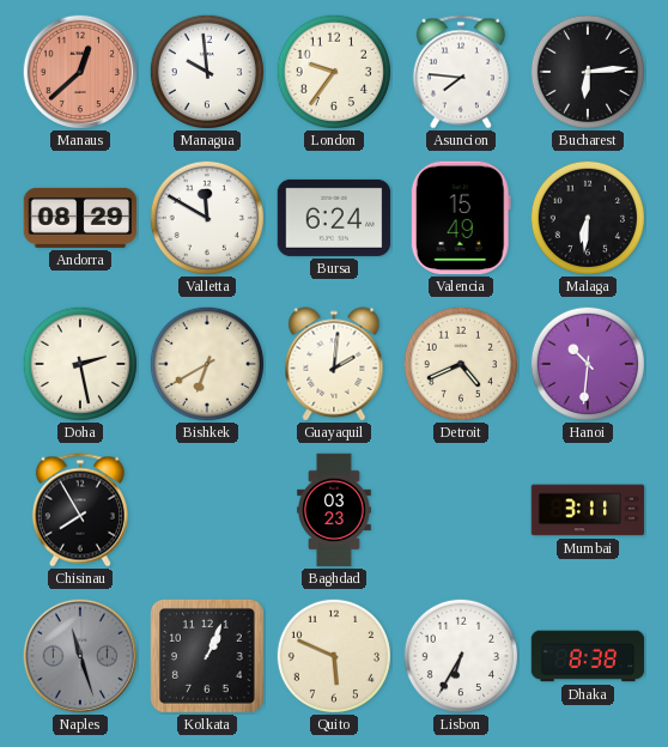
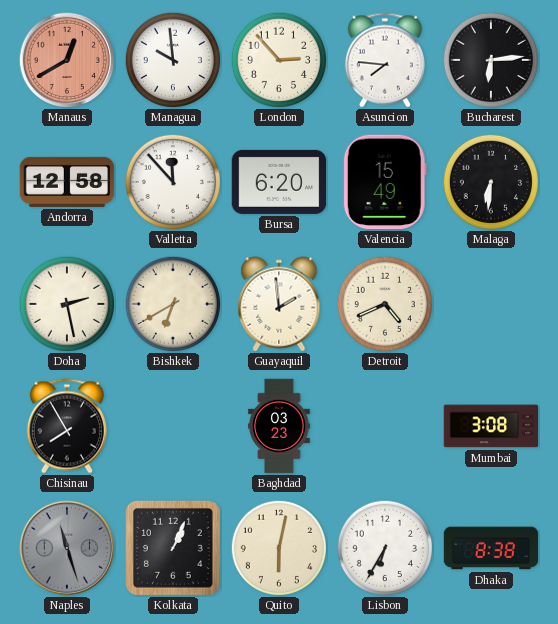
Manaus: 12:38 -> 12:40
London: 9:36 -> 2:53
Andorra: 08:29 -> 12:58
Valletta: 11:50 -> 11:53
Bursa: 6:24 -> 6:20
Guayaquil: 2:01 -> 1:59
Hanoi: 10:31 -> none
Mumbai: 3:11 -> 3:08
Quito: 5:49 -> 6:02
